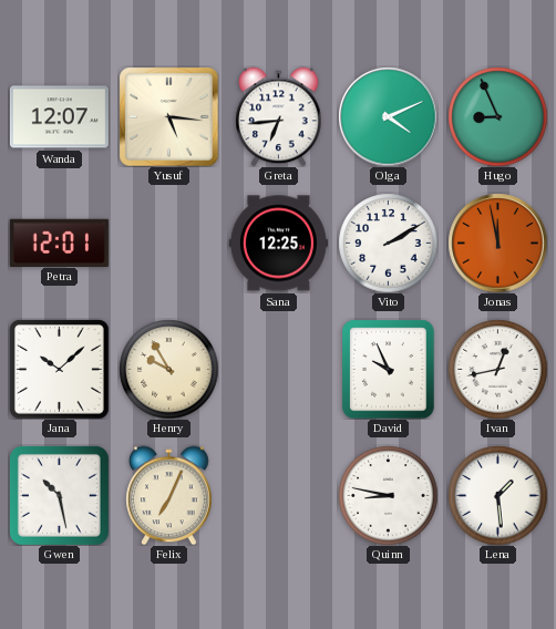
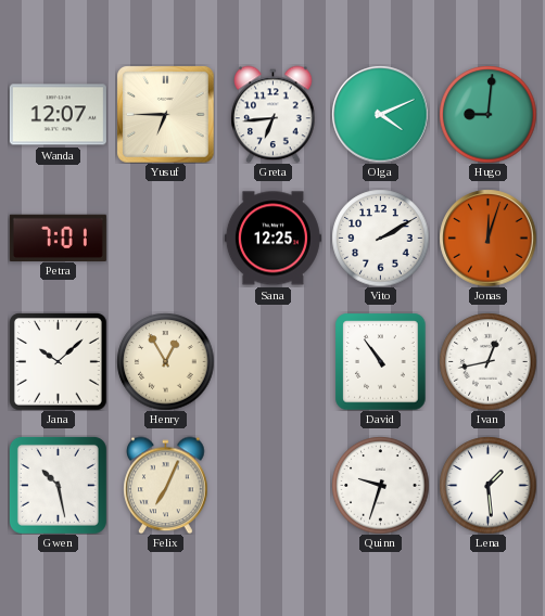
Yusuf: 5:16 -> 6:45
Hugo: 8:56 -> 9:01
Petra: 12:01 -> 7:01
Jonas: 11:58 -> 12:03
Henry: 9:55 -> 12:55
David: 9:56 -> 10:54
Quinn: 8:47 -> 9:33
